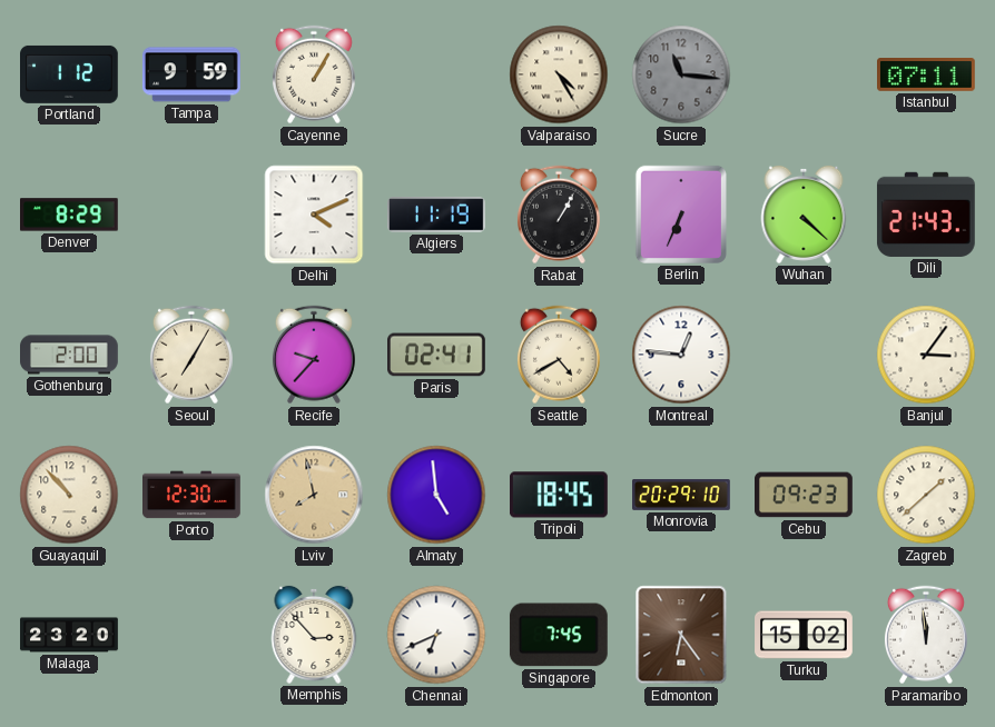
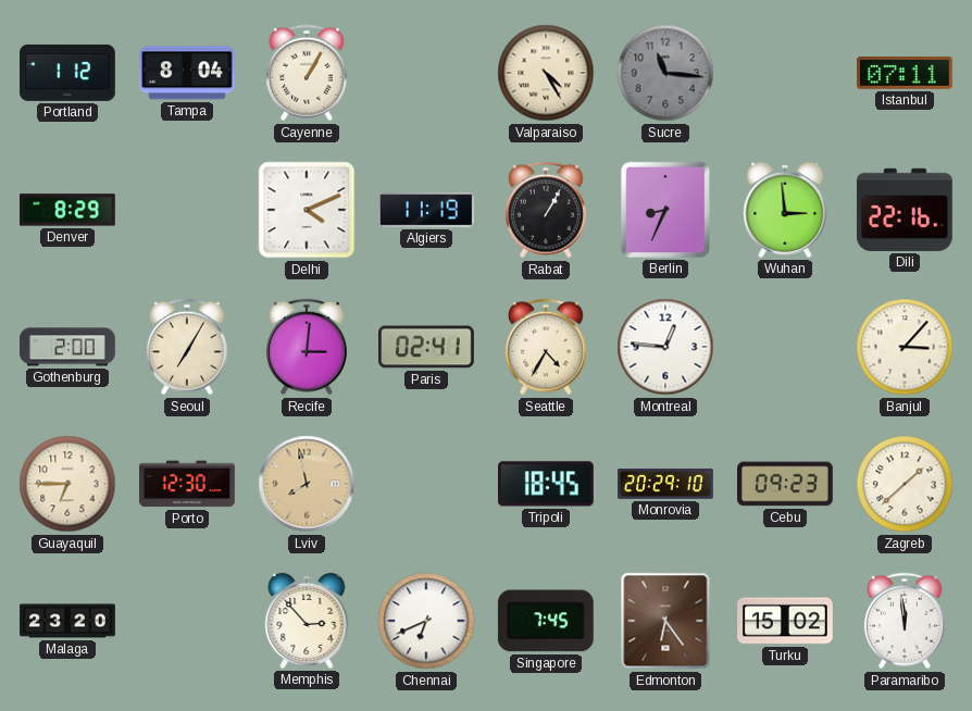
Tampa: 9:59 -> 8:04
Berlin: 6:34 -> 8:34
Wuhan: 4:22 -> 2:59
Dili: 21:43 -> 22:16
Recife: 9:37 -> 3:01
Seattle: 4:40 -> 4:35
Banjul: 3:06 -> 3:07
Guayaquil: 10:53 -> 6:45
Almaty: 4:59 -> none
